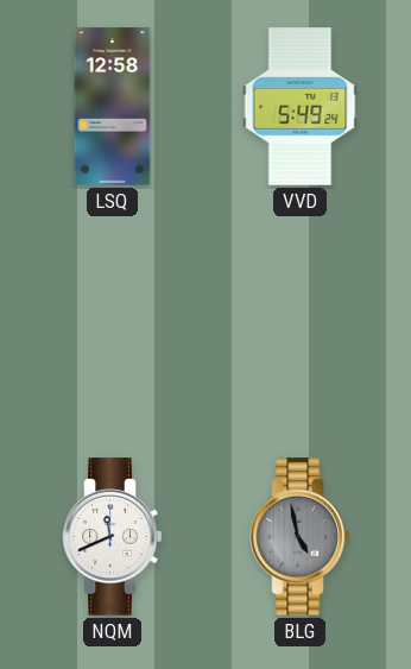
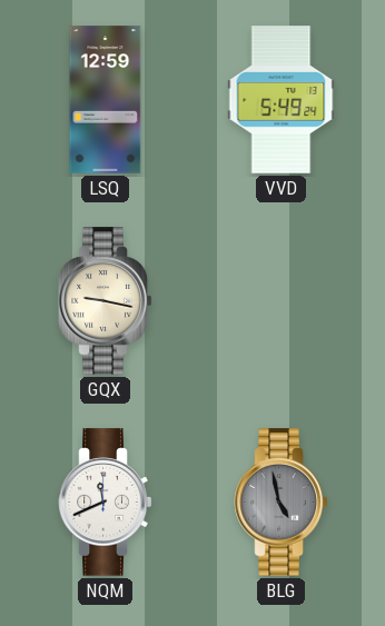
LSQ: 12:58 -> 12:59
GQX: none -> 9:17
